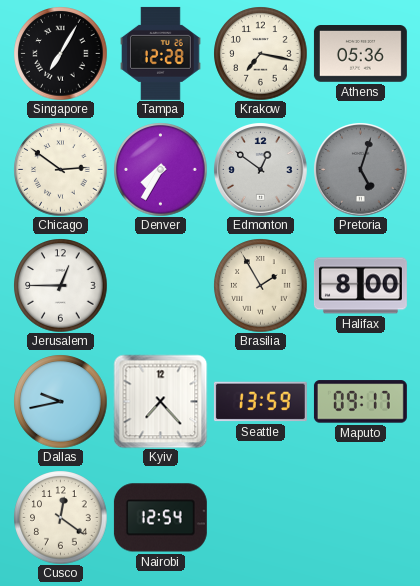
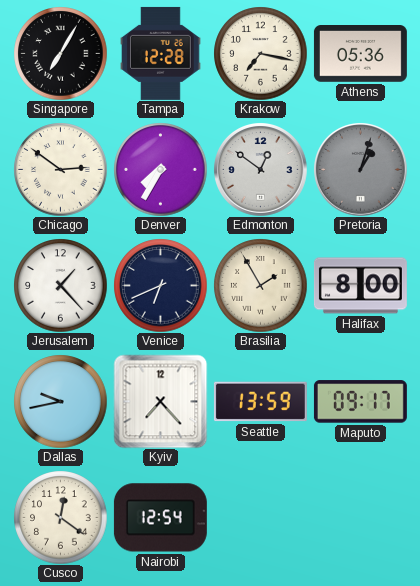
Pretoria: 5:03 -> 1:03
Jerusalem: 12:45 -> 1:23
Venice: none -> 6:41
